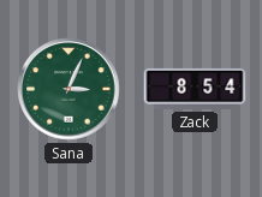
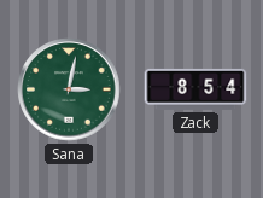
Sana: 3:04 -> 3:02
